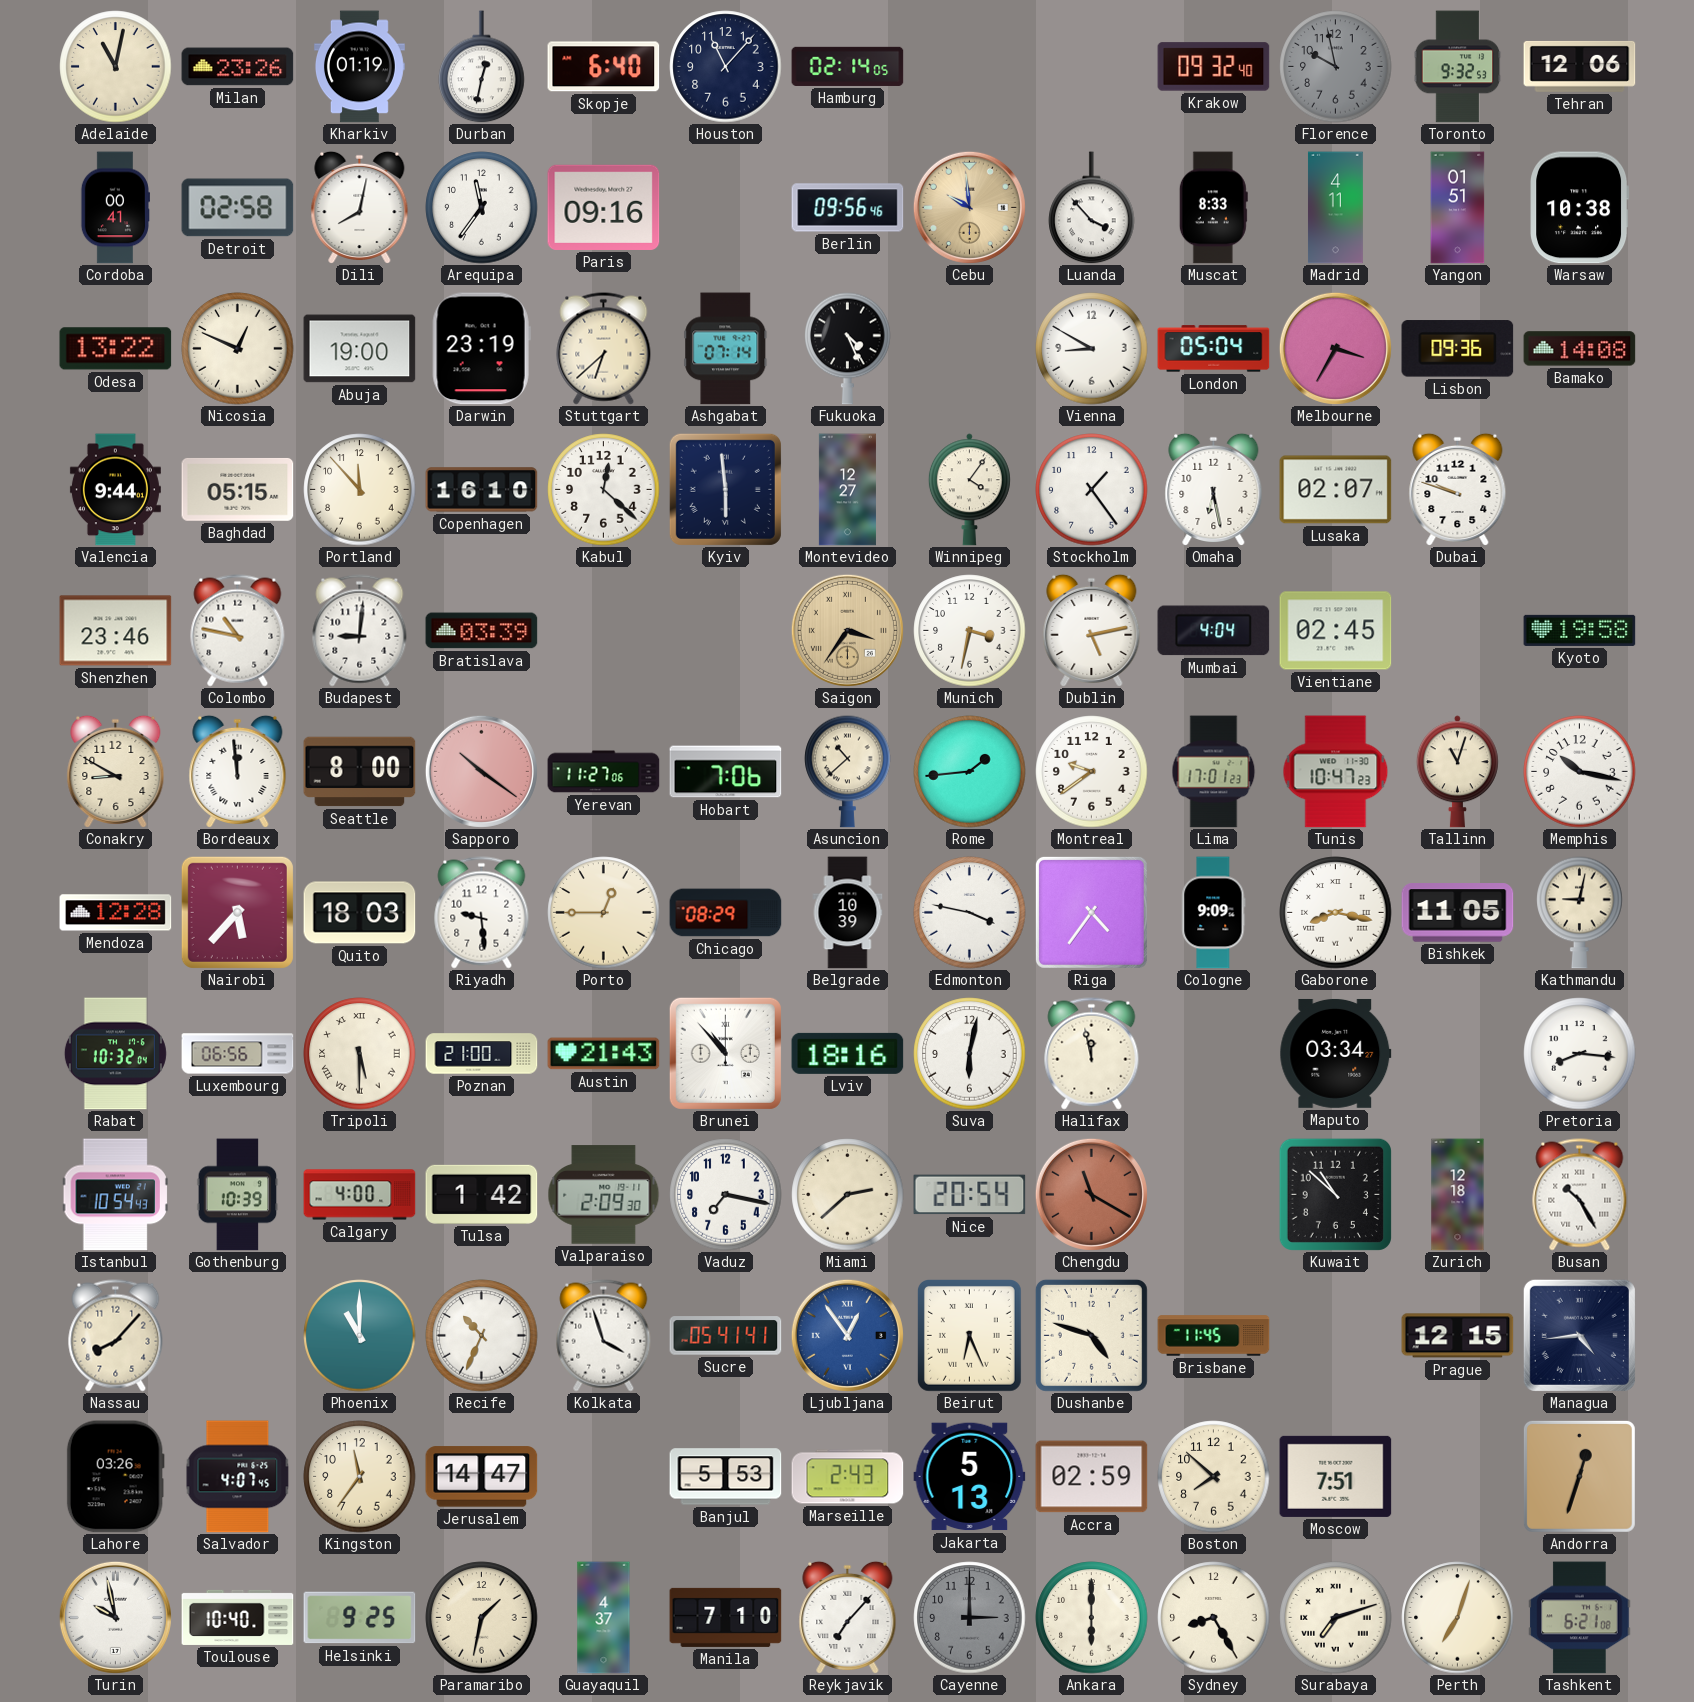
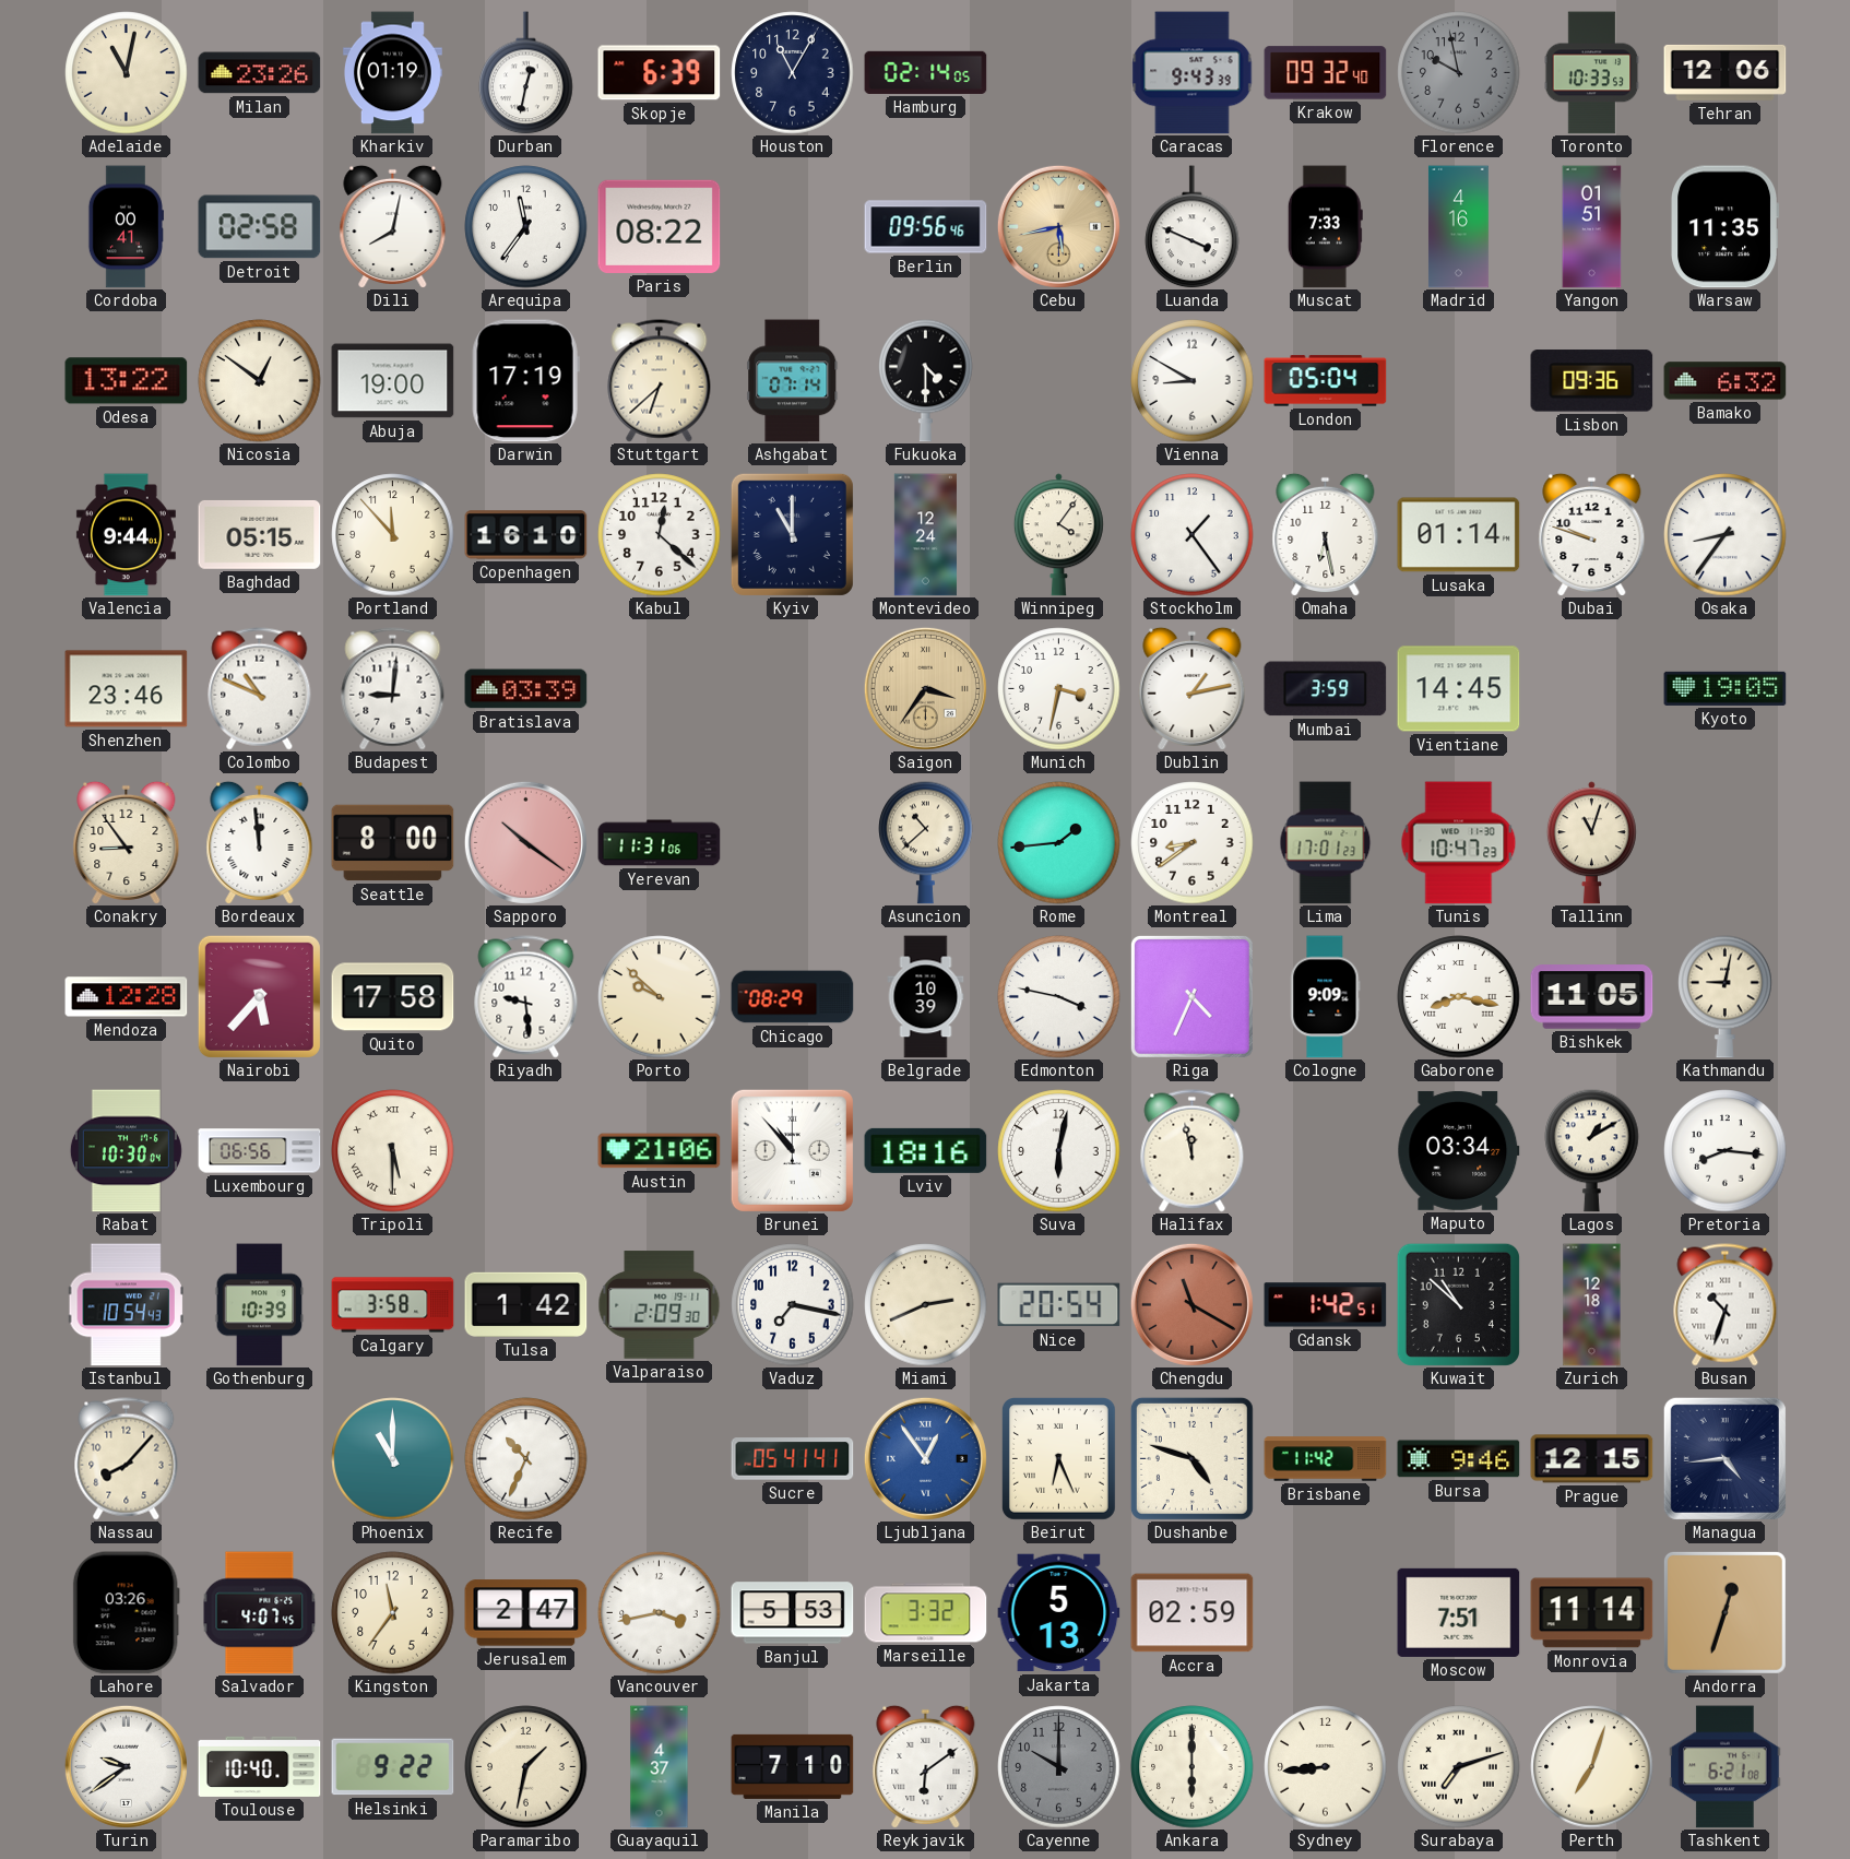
Skopje: 6:40 -> 6:39
Houston: 11:07 -> 11:05
Caracas: none -> 9:43
Toronto: 9:32 -> 10:33
Paris: 09:16 -> 08:22
Cebu: 9:59 -> 5:43
Luanda: 3:53 -> 3:49
Muscat: 8:33 -> 7:33
Madrid: 4:11 -> 4:16
Warsaw: 10:38 -> 11:35
Nicosia: 12:49 -> 12:51
Darwin: 23:19 -> 17:19
Fukuoka: 4:26 -> 4:30
Melbourne: 3:35 -> none
Bamako: 14:08 -> 6:32
Kyiv: 5:59 -> 11:00
Montevideo: 12:27 -> 12:24
Lusaka: 02:07 -> 01:14
Osaka: none -> 8:36
Colombo: 10:47 -> 10:49
Dublin: 5:13 -> 1:13
Mumbai: 4:04 -> 3:59
Vientiane: 02:45 -> 14:45
Kyoto: 19:58 -> 19:05
Conakry: 8:50 -> 8:54
Yerevan: 11:27 -> 11:31
Hobart: 7:06 -> none
Montreal: 9:39 -> 8:39
Memphis: 10:17 -> none
Quito: 18:03 -> 17:58
Porto: 12:45 -> 9:52
Riga: 4:36 -> 4:34
Rabat: 10:32 -> 10:30
Poznan: 21:00 -> none
Austin: 21:43 -> 21:06
Lagos: none -> 1:10
Calgary: 4:00 -> 3:58
Miami: 2:38 -> 2:41
Gdansk: none -> 1:42
Busan: 10:25 -> 10:33
Kolkata: 3:57 -> none
Brisbane: 11:45 -> 11:42
Bursa: none -> 9:46
Jerusalem: 14:47 -> 2:47
Vancouver: none -> 3:43
Marseille: 2:43 -> 3:32
Boston: 7:52 -> none
Monrovia: none -> 11:14
Turin: 9:58 -> 9:39
Helsinki: 9:25 -> 9:22
Reykjavik: 7:07 -> 6:09
Cayenne: 3:00 -> 10:00
Sydney: 8:25 -> 8:44
